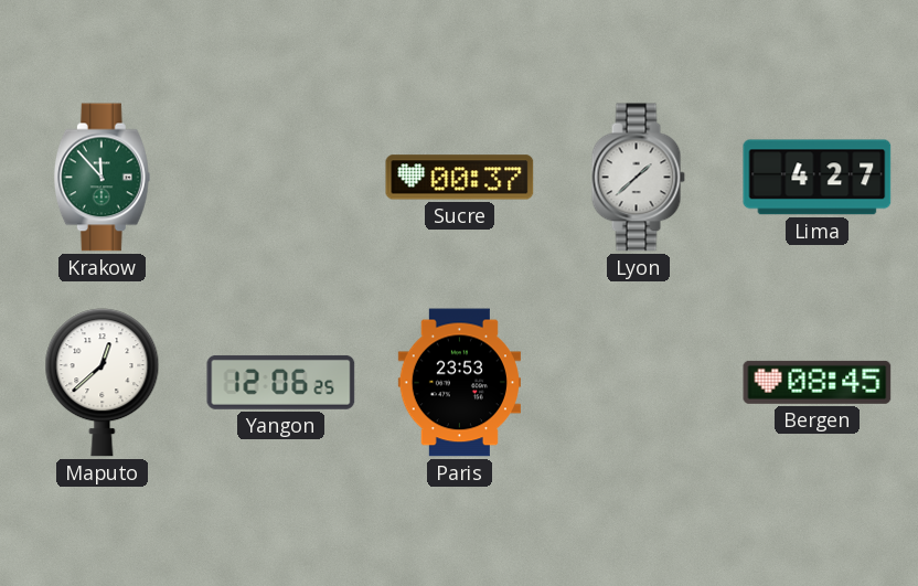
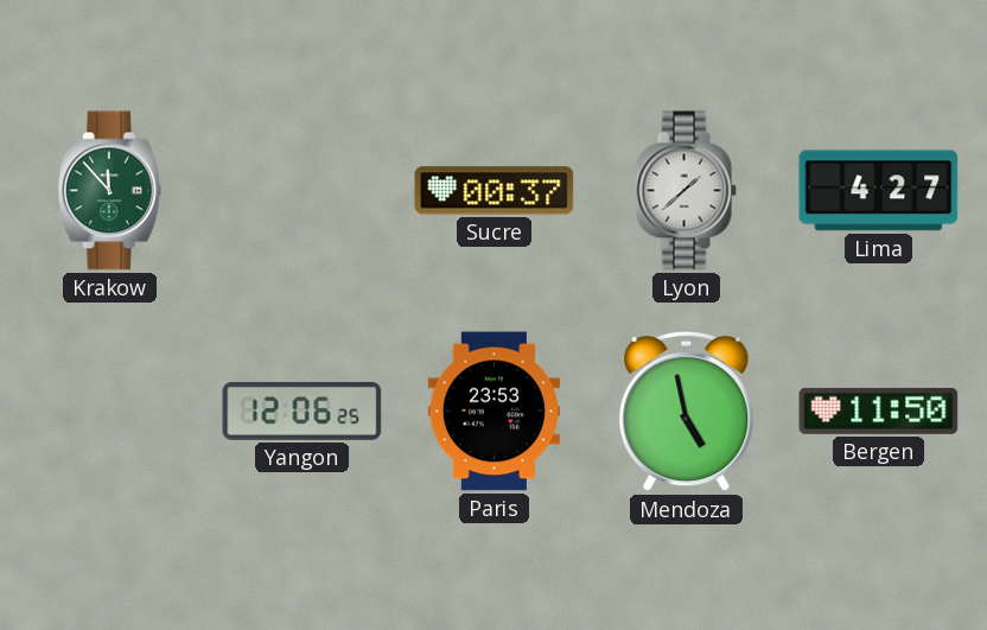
Maputo: 12:38 -> none
Mendoza: none -> 4:58
Bergen: 08:45 -> 11:50
